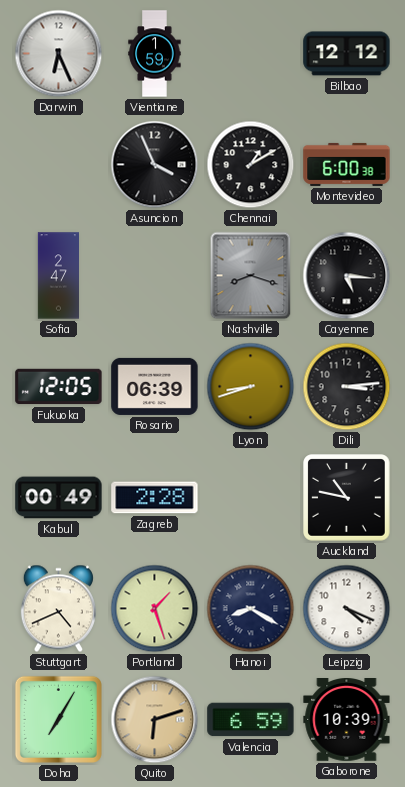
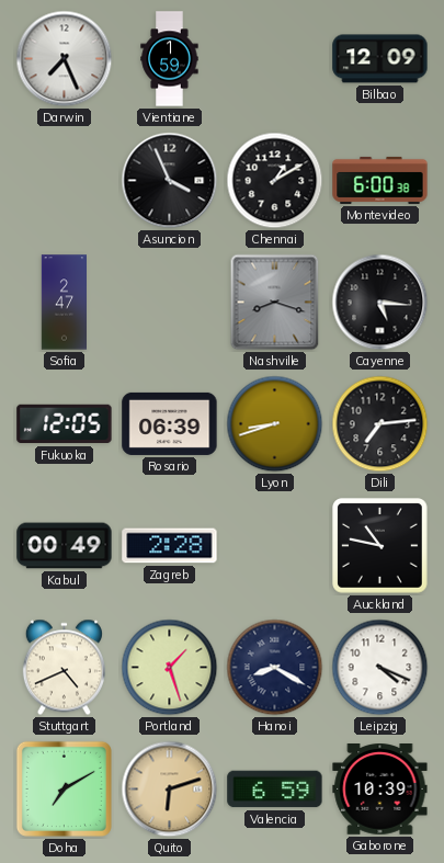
Darwin: 6:26 -> 7:26
Bilbao: 12:12 -> 12:09
Dili: 3:14 -> 7:14
Doha: 7:05 -> 7:10
